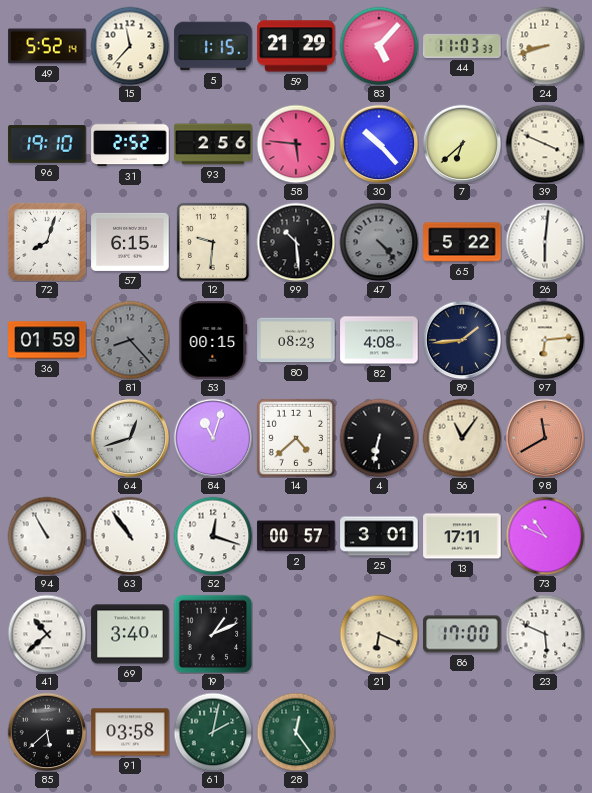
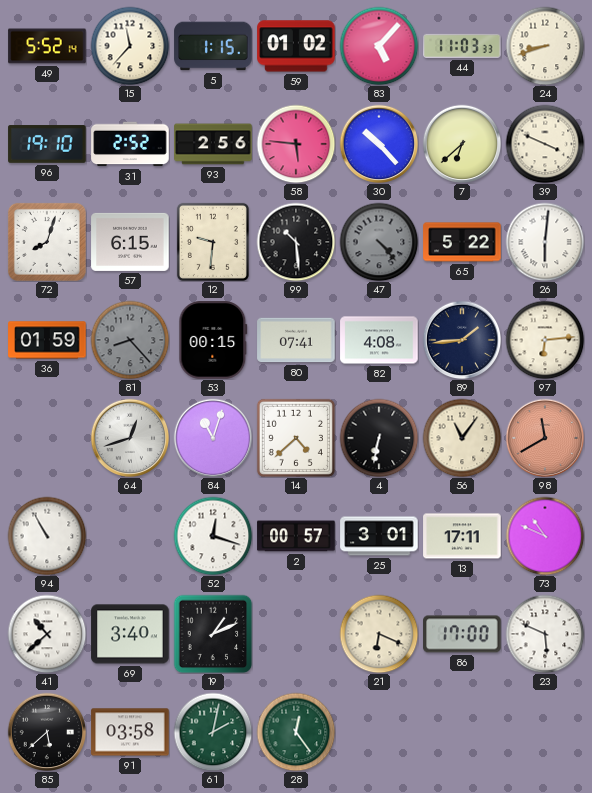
59: 21:29 -> 01:02
80: 08:23 -> 07:41
63: 10:54 -> none
